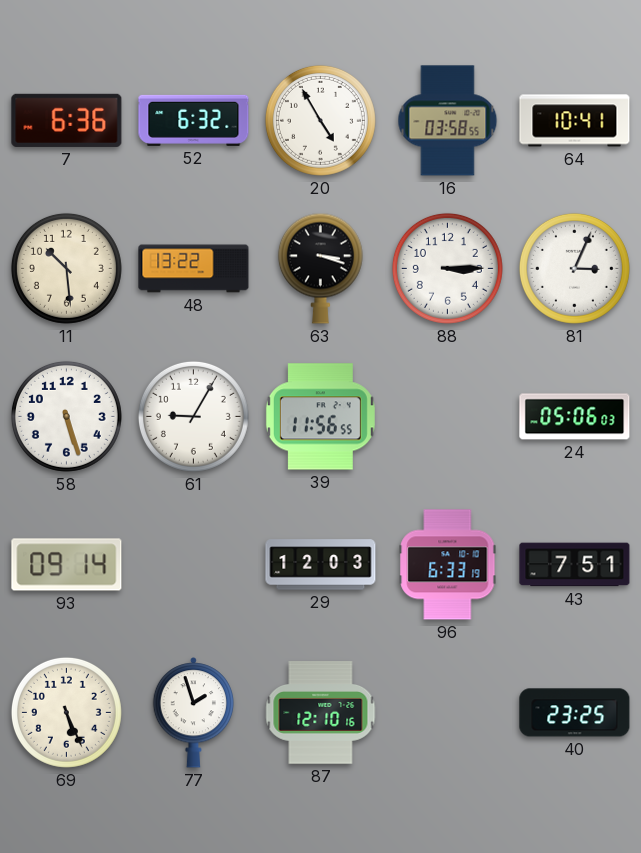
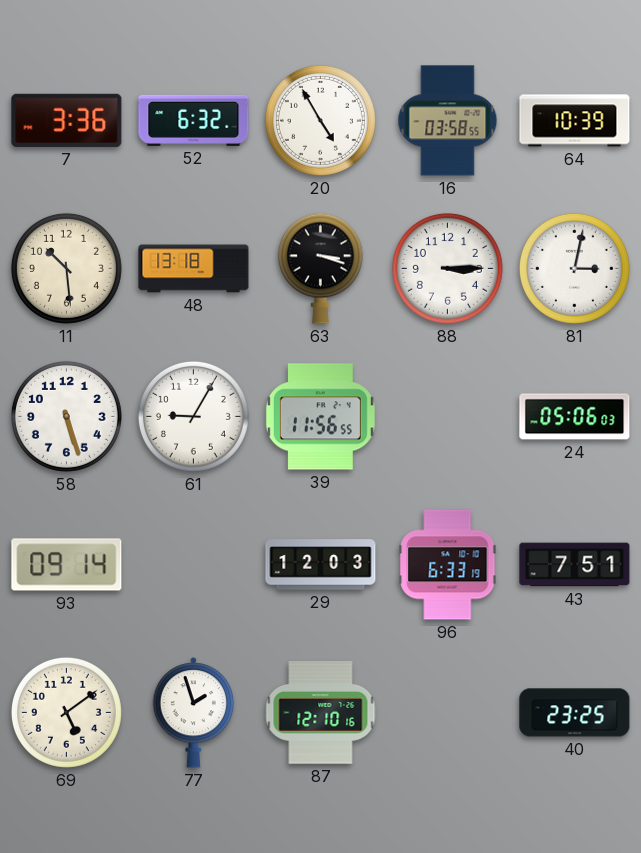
7: 6:36 -> 3:36
64: 10:41 -> 10:39
48: 13:22 -> 13:18
81: 3:04 -> 3:02
69: 5:26 -> 5:09
